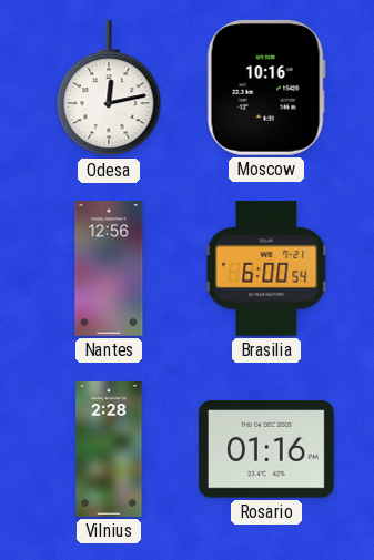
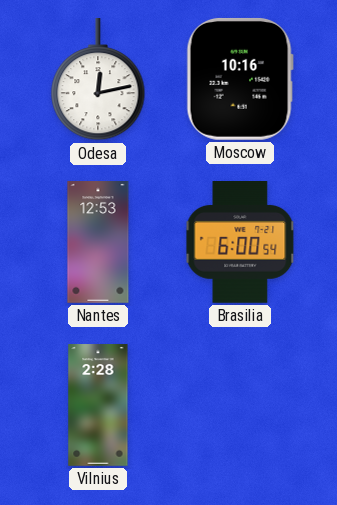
Nantes: 12:56 -> 12:53
Rosario: 01:16 -> none
